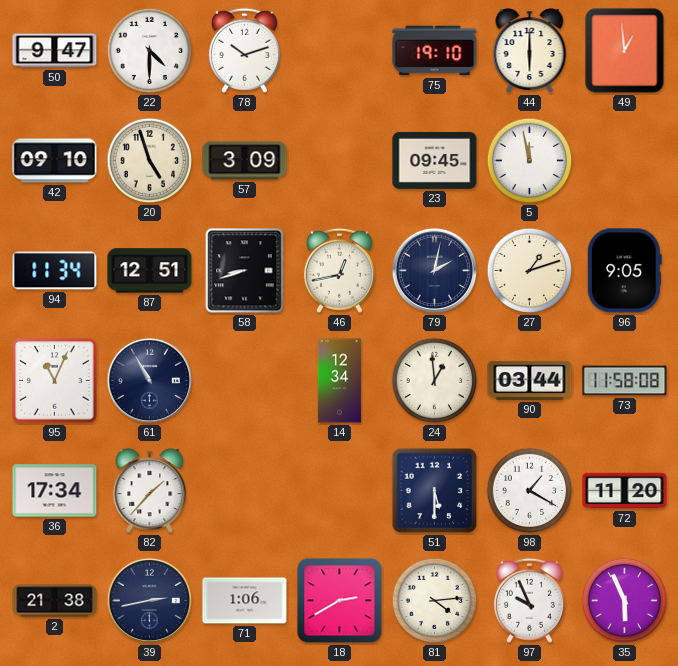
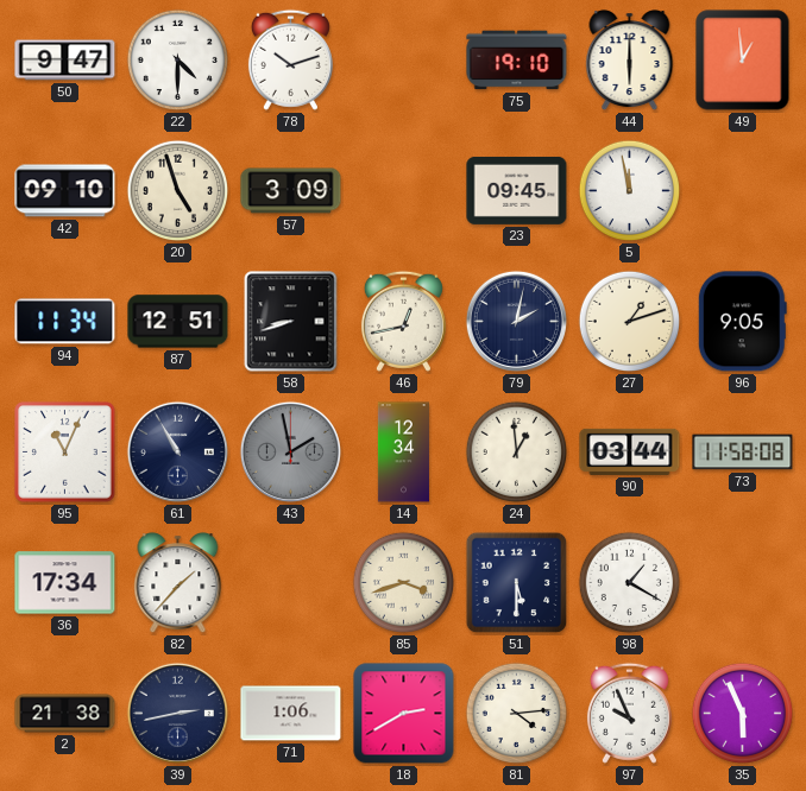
43: none -> 1:58
85: none -> 3:42
72: 11:20 -> none
